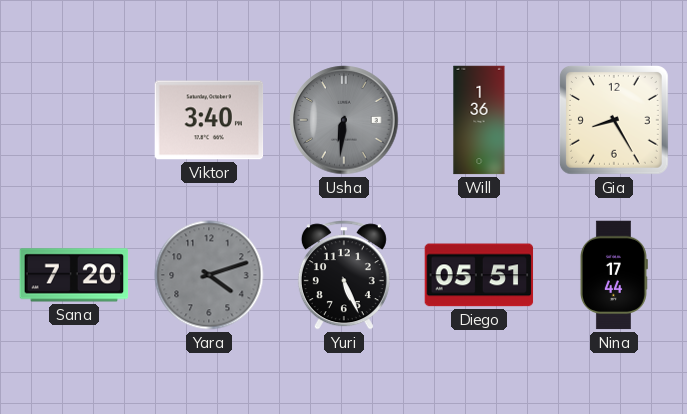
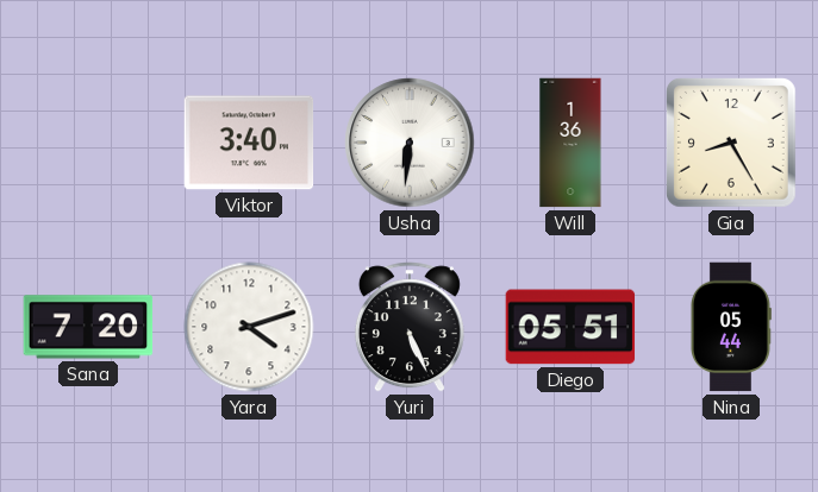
Usha dial: grey -> white
Yara dial: grey -> white
Nina: 17:44 -> 05:44
